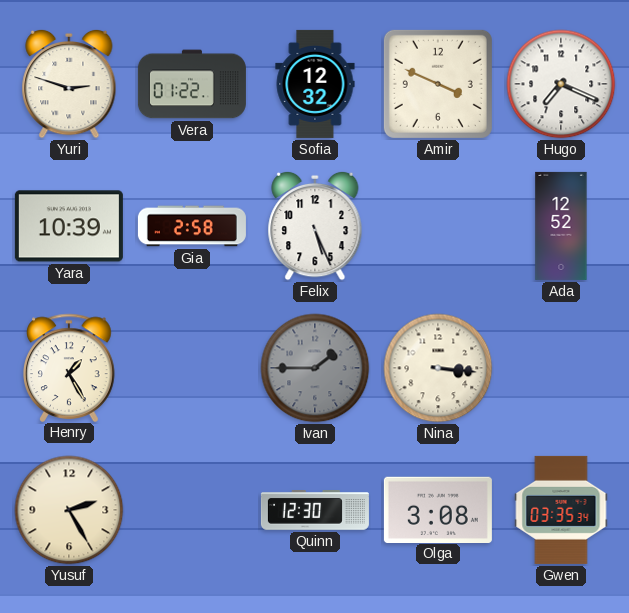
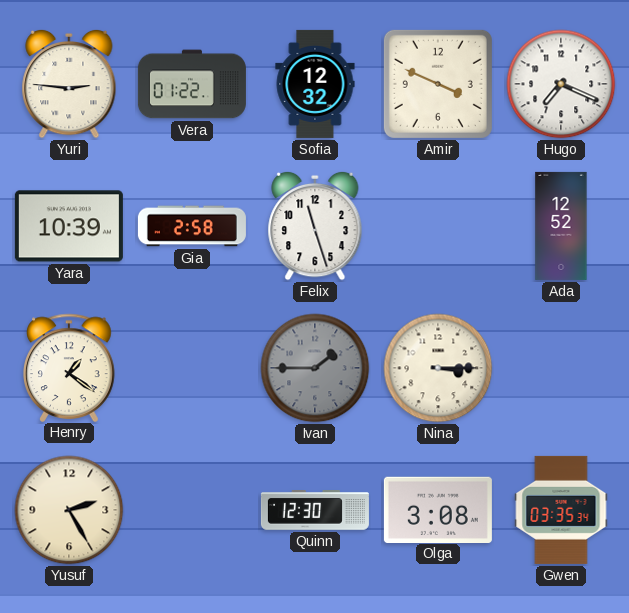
Yuri: 2:48 -> 2:46
Felix: 5:26 -> 11:27
Henry: 1:25 -> 1:21
Nina: 3:16 -> 3:15
